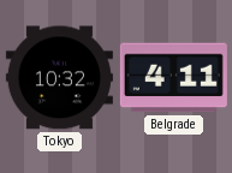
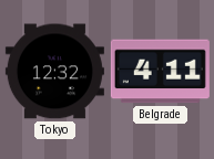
Tokyo: 10:32 -> 12:32
